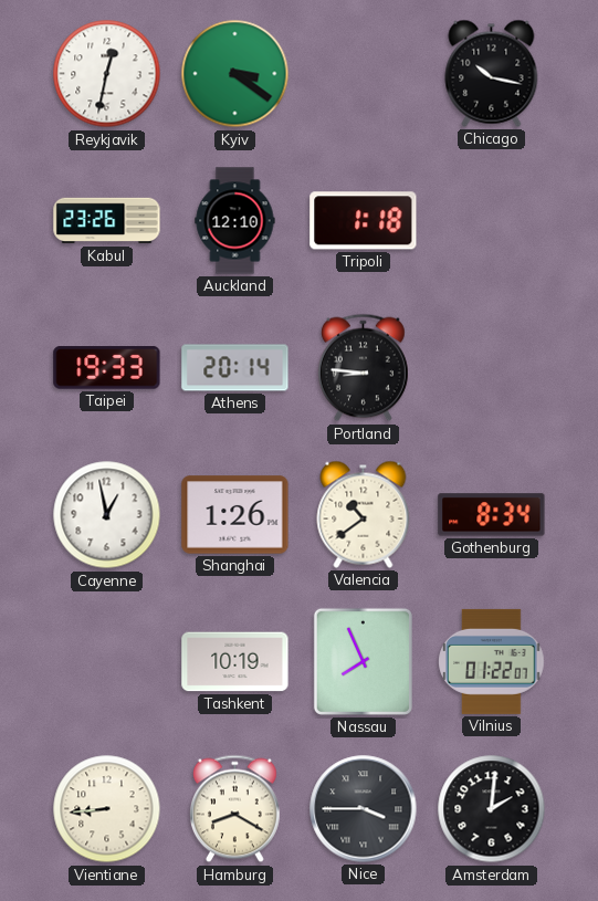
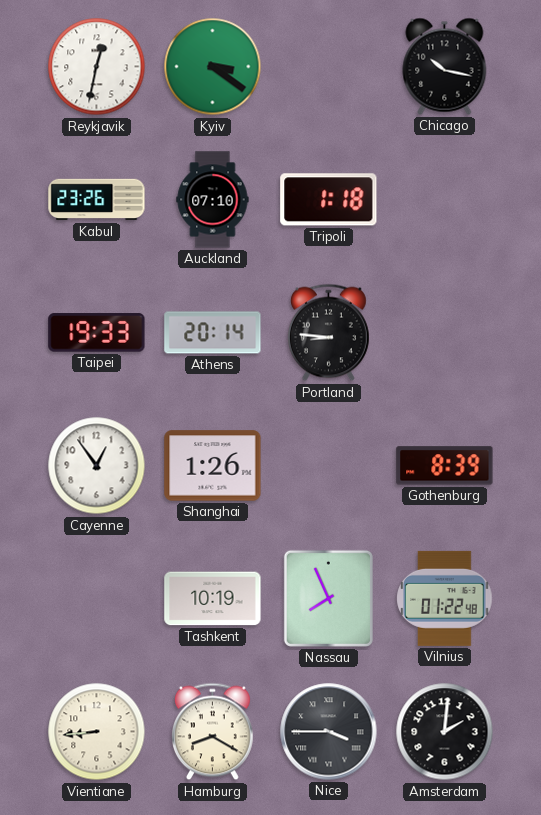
Auckland: 12:10 -> 07:10
Cayenne: 12:58 -> 12:54
Valencia: 10:39 -> none
Gothenburg: 8:34 -> 8:39
Vilnius: 01:22:07 -> 01:22:48
